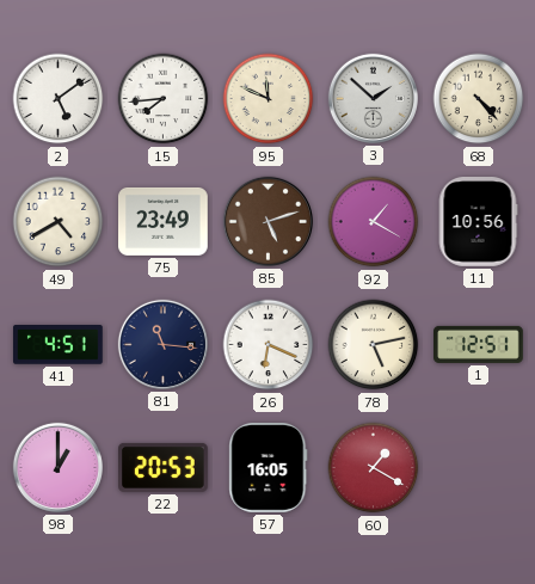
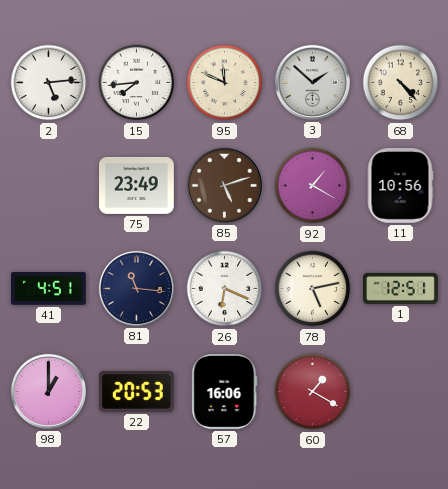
2: 5:09 -> 5:14
49: 4:40 -> none
57: 16:05 -> 16:06
